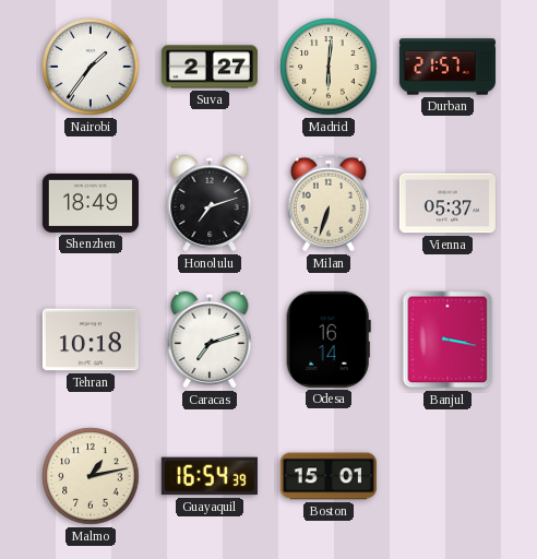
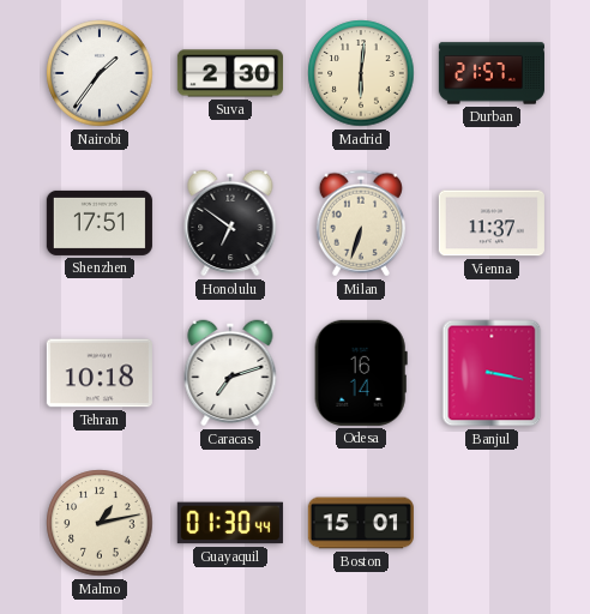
Suva: 2:27 -> 2:30
Shenzhen: 18:49 -> 17:51
Honolulu: 7:12 -> 6:51
Vienna: 05:37 -> 11:37
Guayaquil: 16:54 -> 01:30
